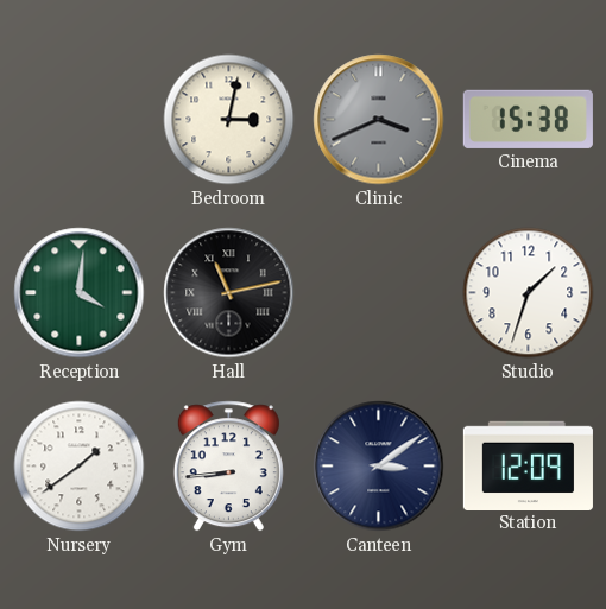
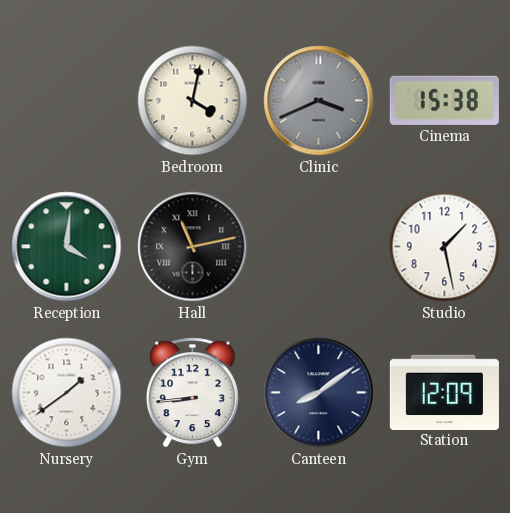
Bedroom: 3:02 -> 4:02
Studio: 1:33 -> 1:28
Canteen: 3:09 -> 8:09
